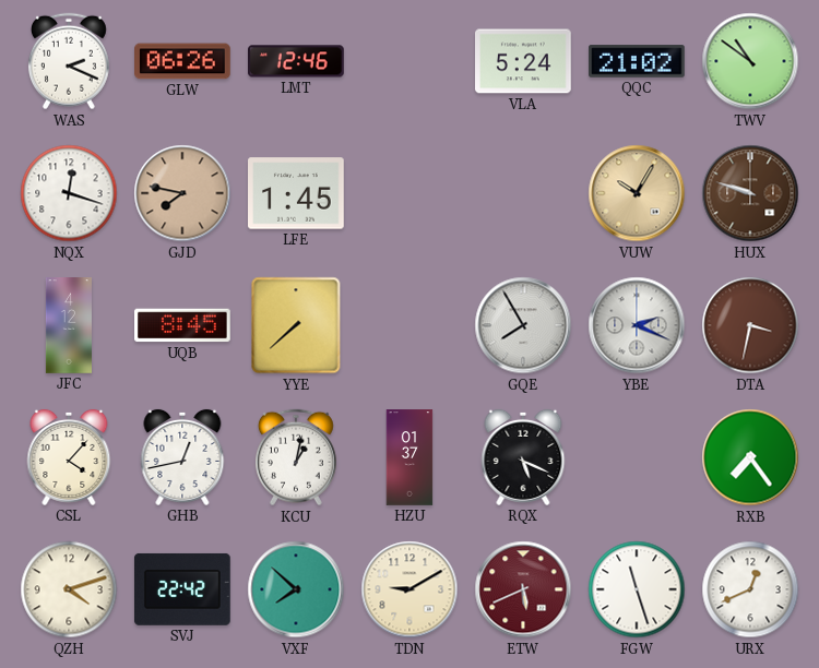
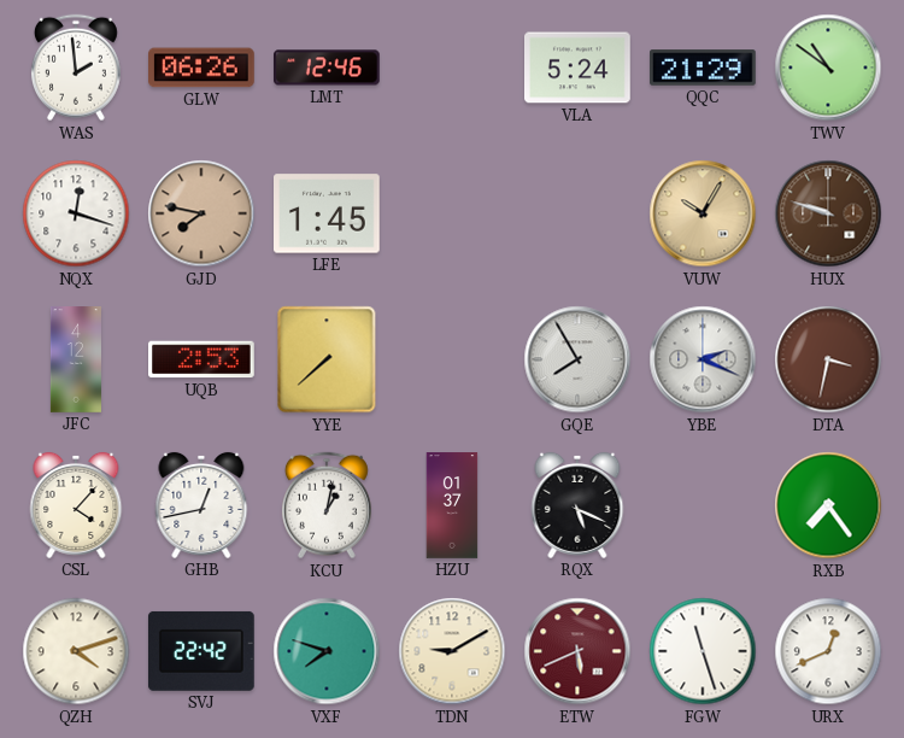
WAS: 2:19 -> 1:59
QQC: 21:02 -> 21:29
UQB: 8:45 -> 2:53
VXF: 7:52 -> 7:48
